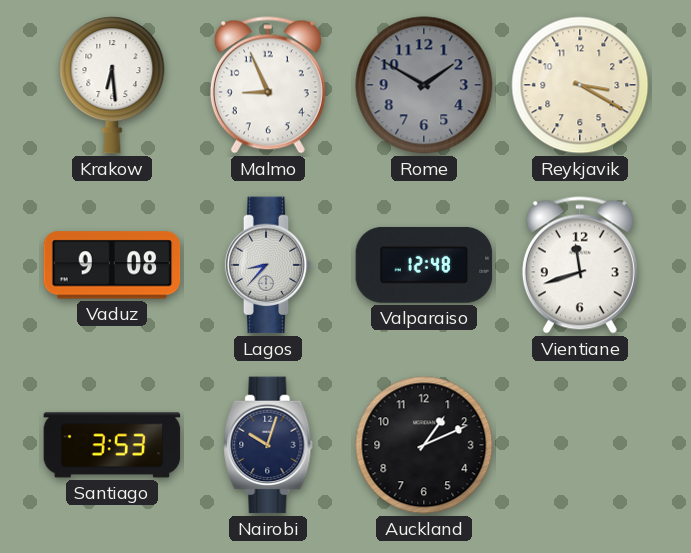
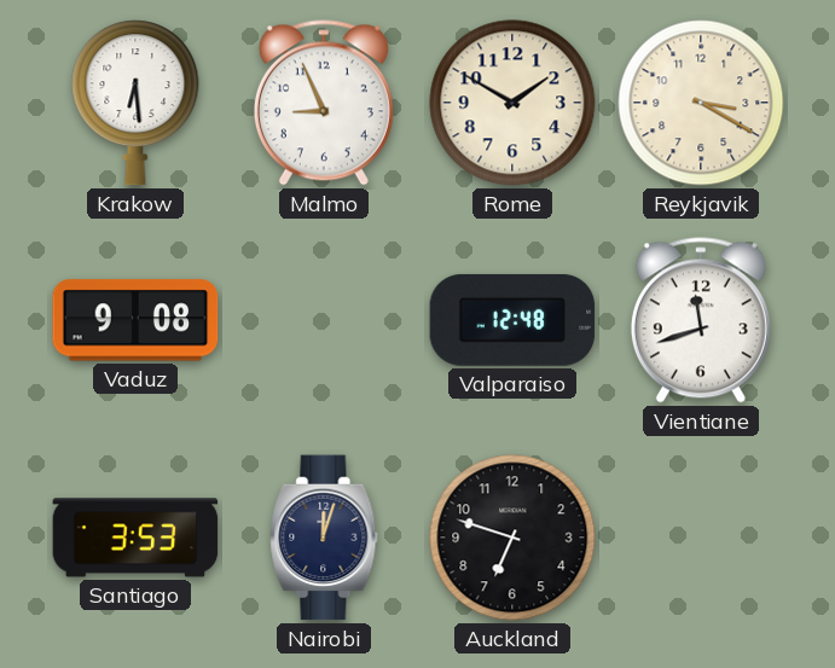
Rome dial: grey -> cream
Lagos: 8:37 -> none
Nairobi: 10:03 -> 12:03
Auckland: 1:11 -> 6:48
